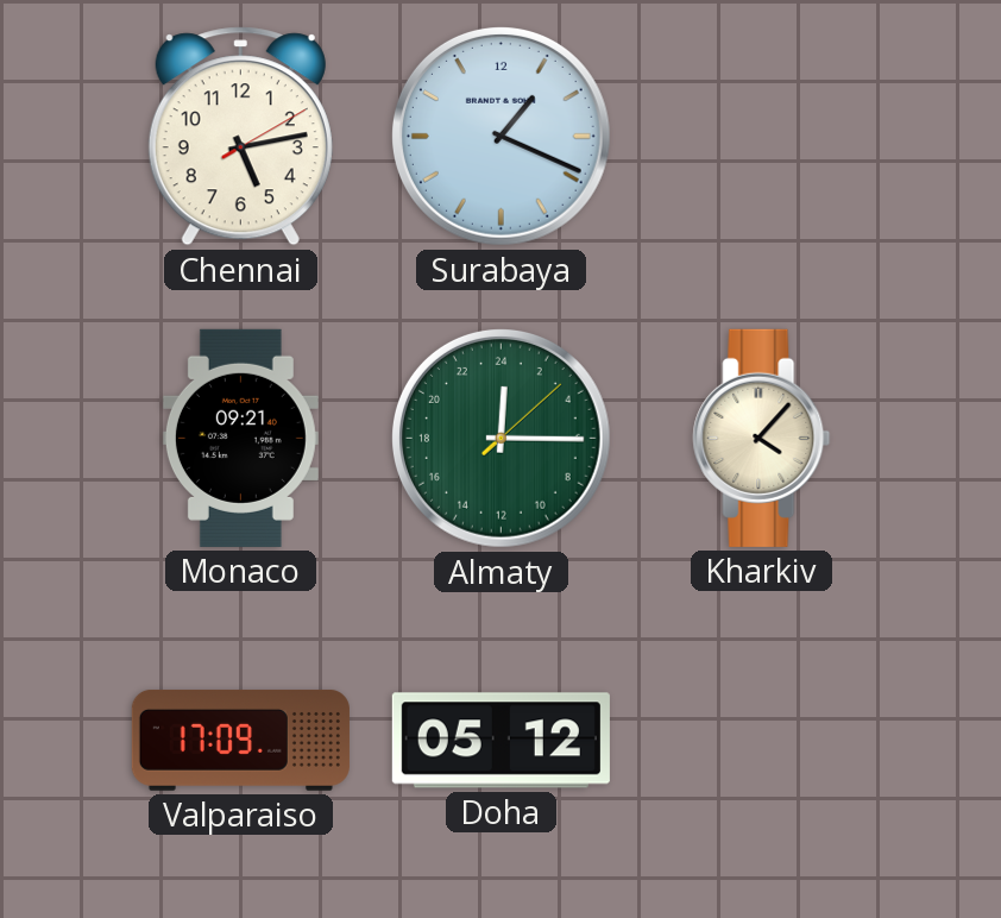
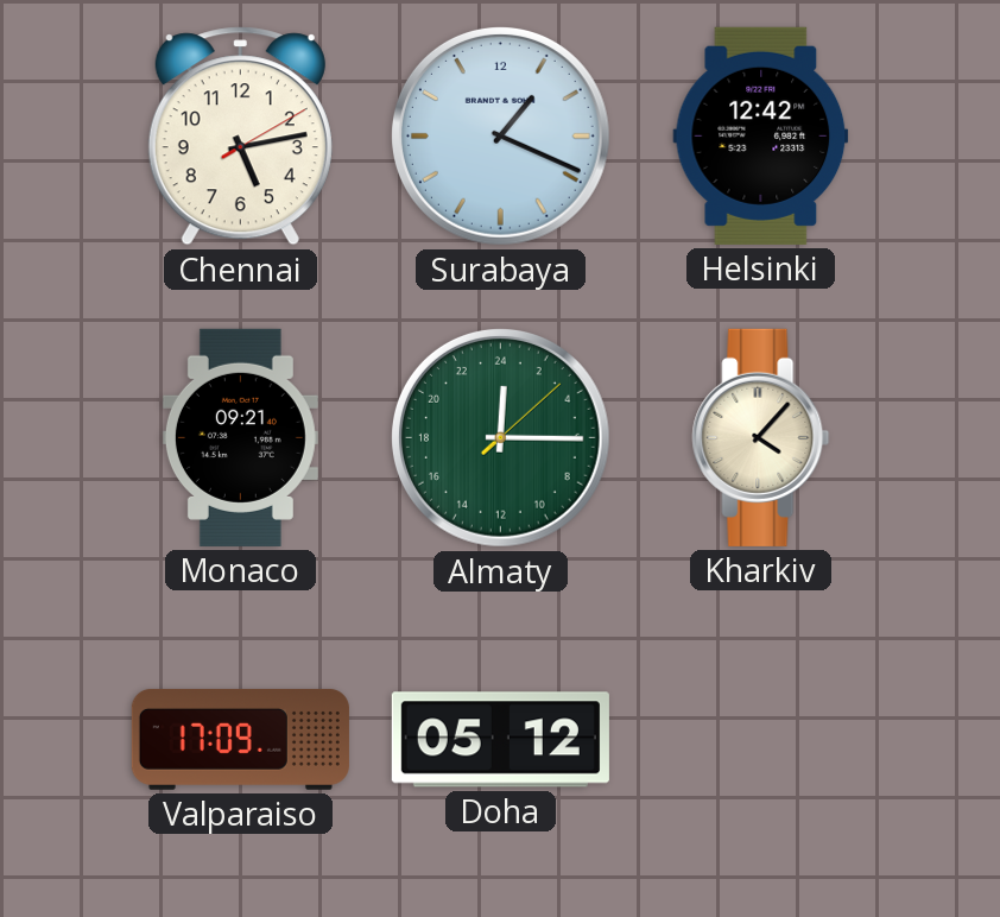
Helsinki: none -> 12:42
